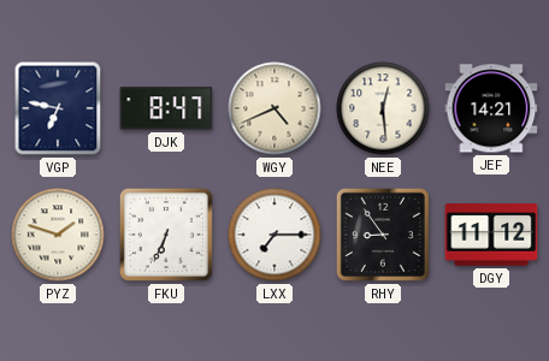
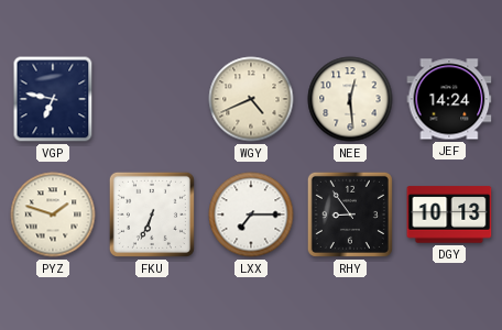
DJK: 8:47 -> none
JEF: 14:21 -> 14:24
DGY: 11:12 -> 10:13
